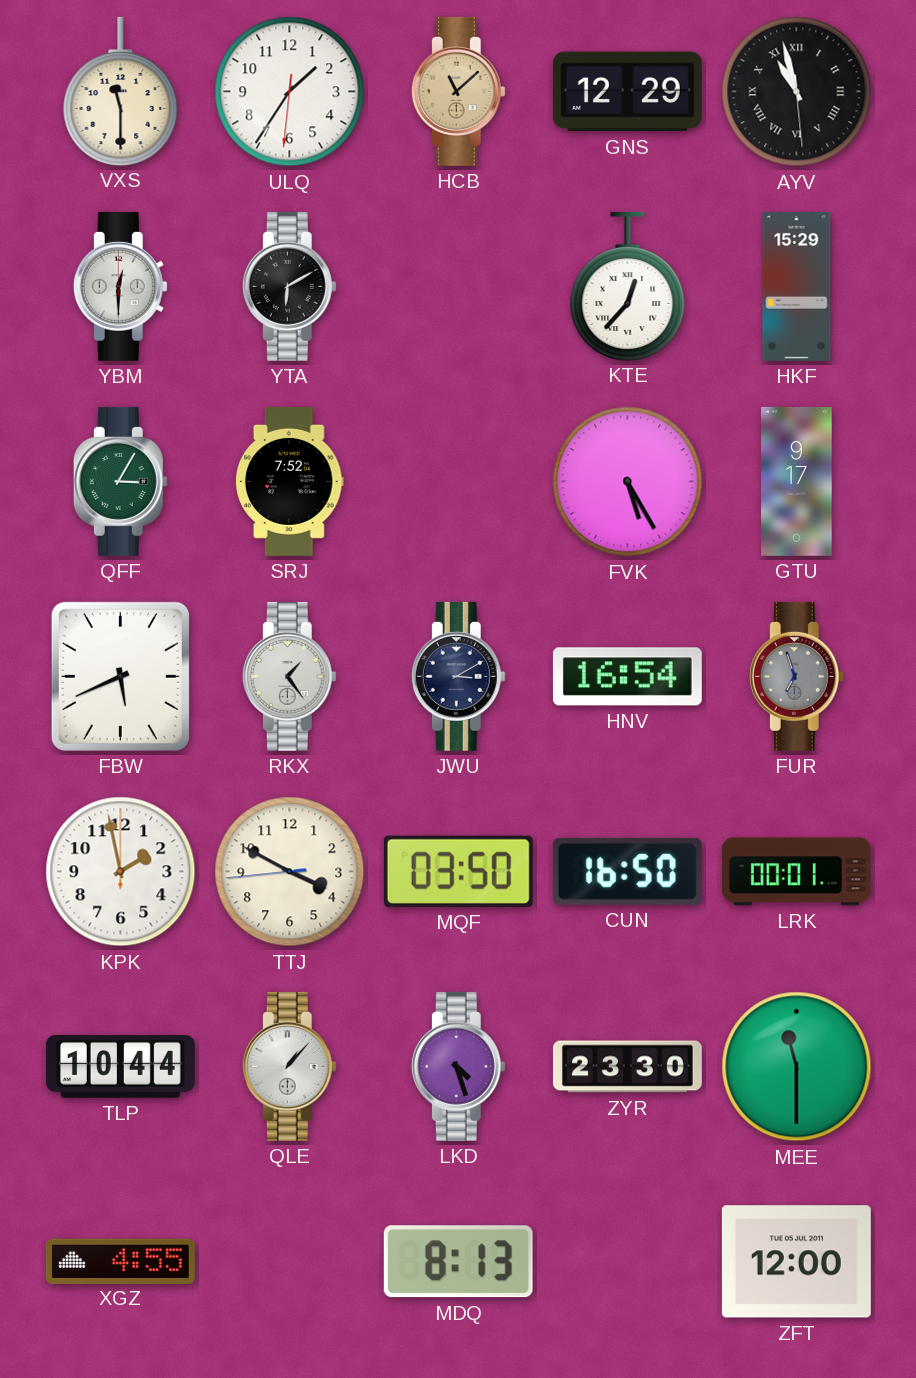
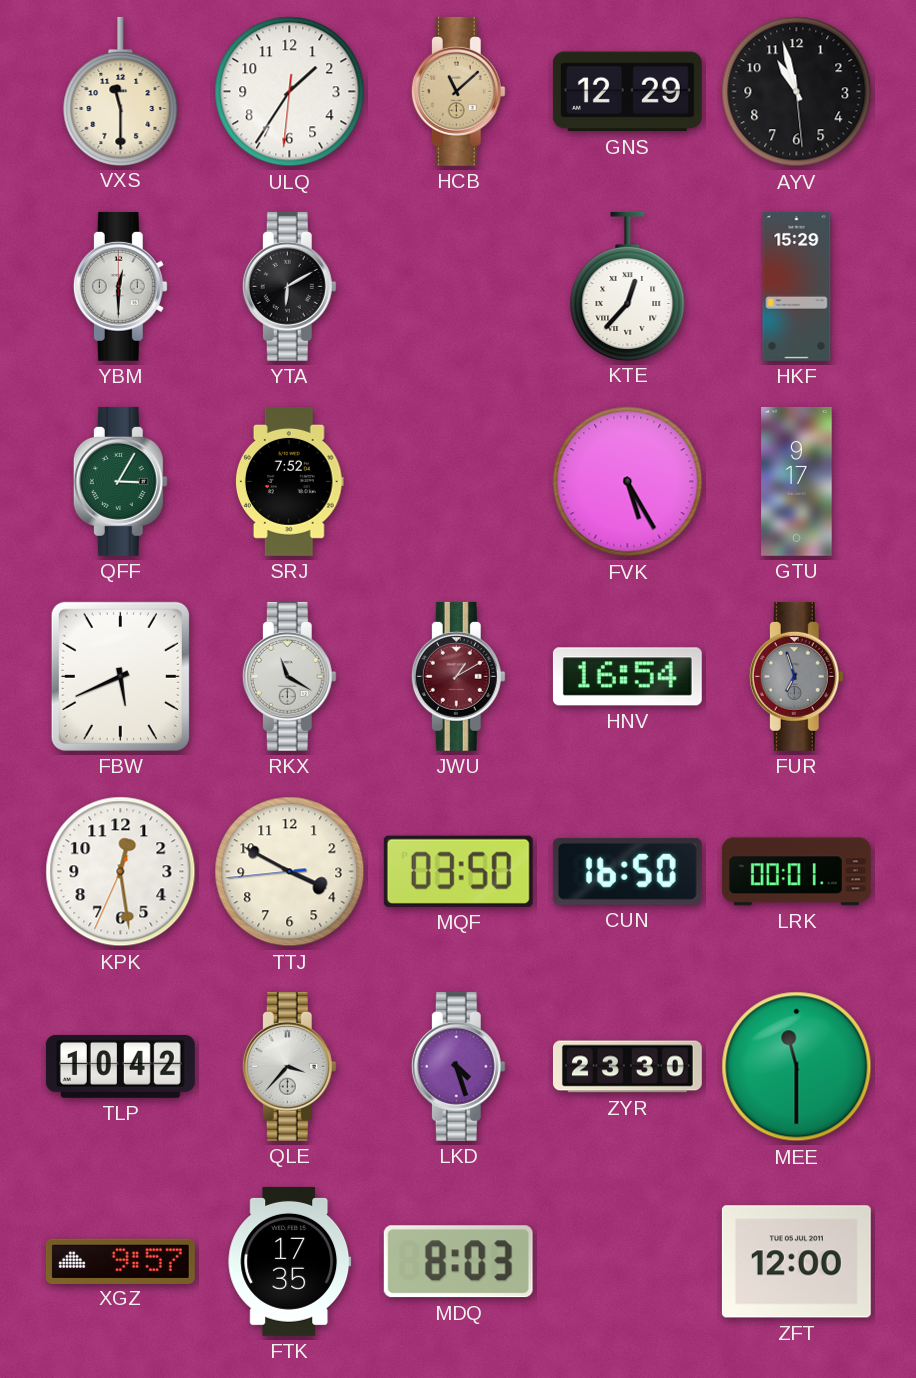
AYV numerals: Roman -> Arabic
RKX: 1:24 -> 11:20
JWU: 3:10 -> 1:10
JWU dial: navy -> burgundy
KPK: 1:58 -> 12:28
TLP: 10:44 -> 10:42
QLE: 1:07 -> 3:37
XGZ: 4:55 -> 9:57
FTK: none -> 17:35
MDQ: 8:13 -> 8:03
